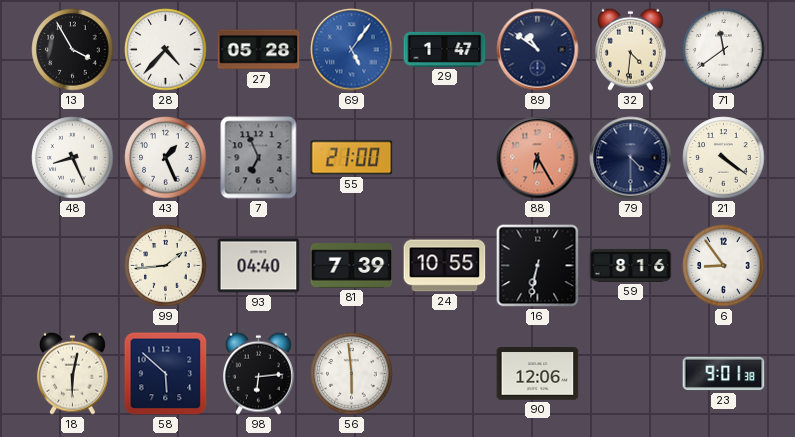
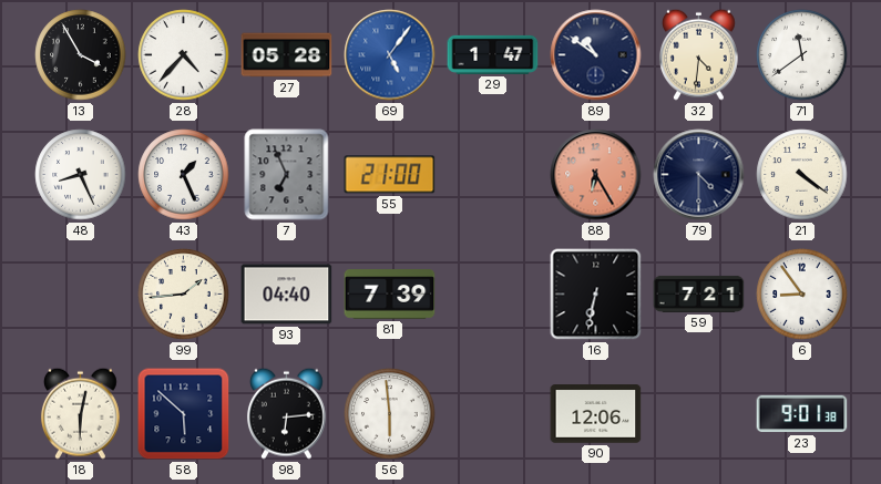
24: 10:55 -> none
59: 8:16 -> 7:21
